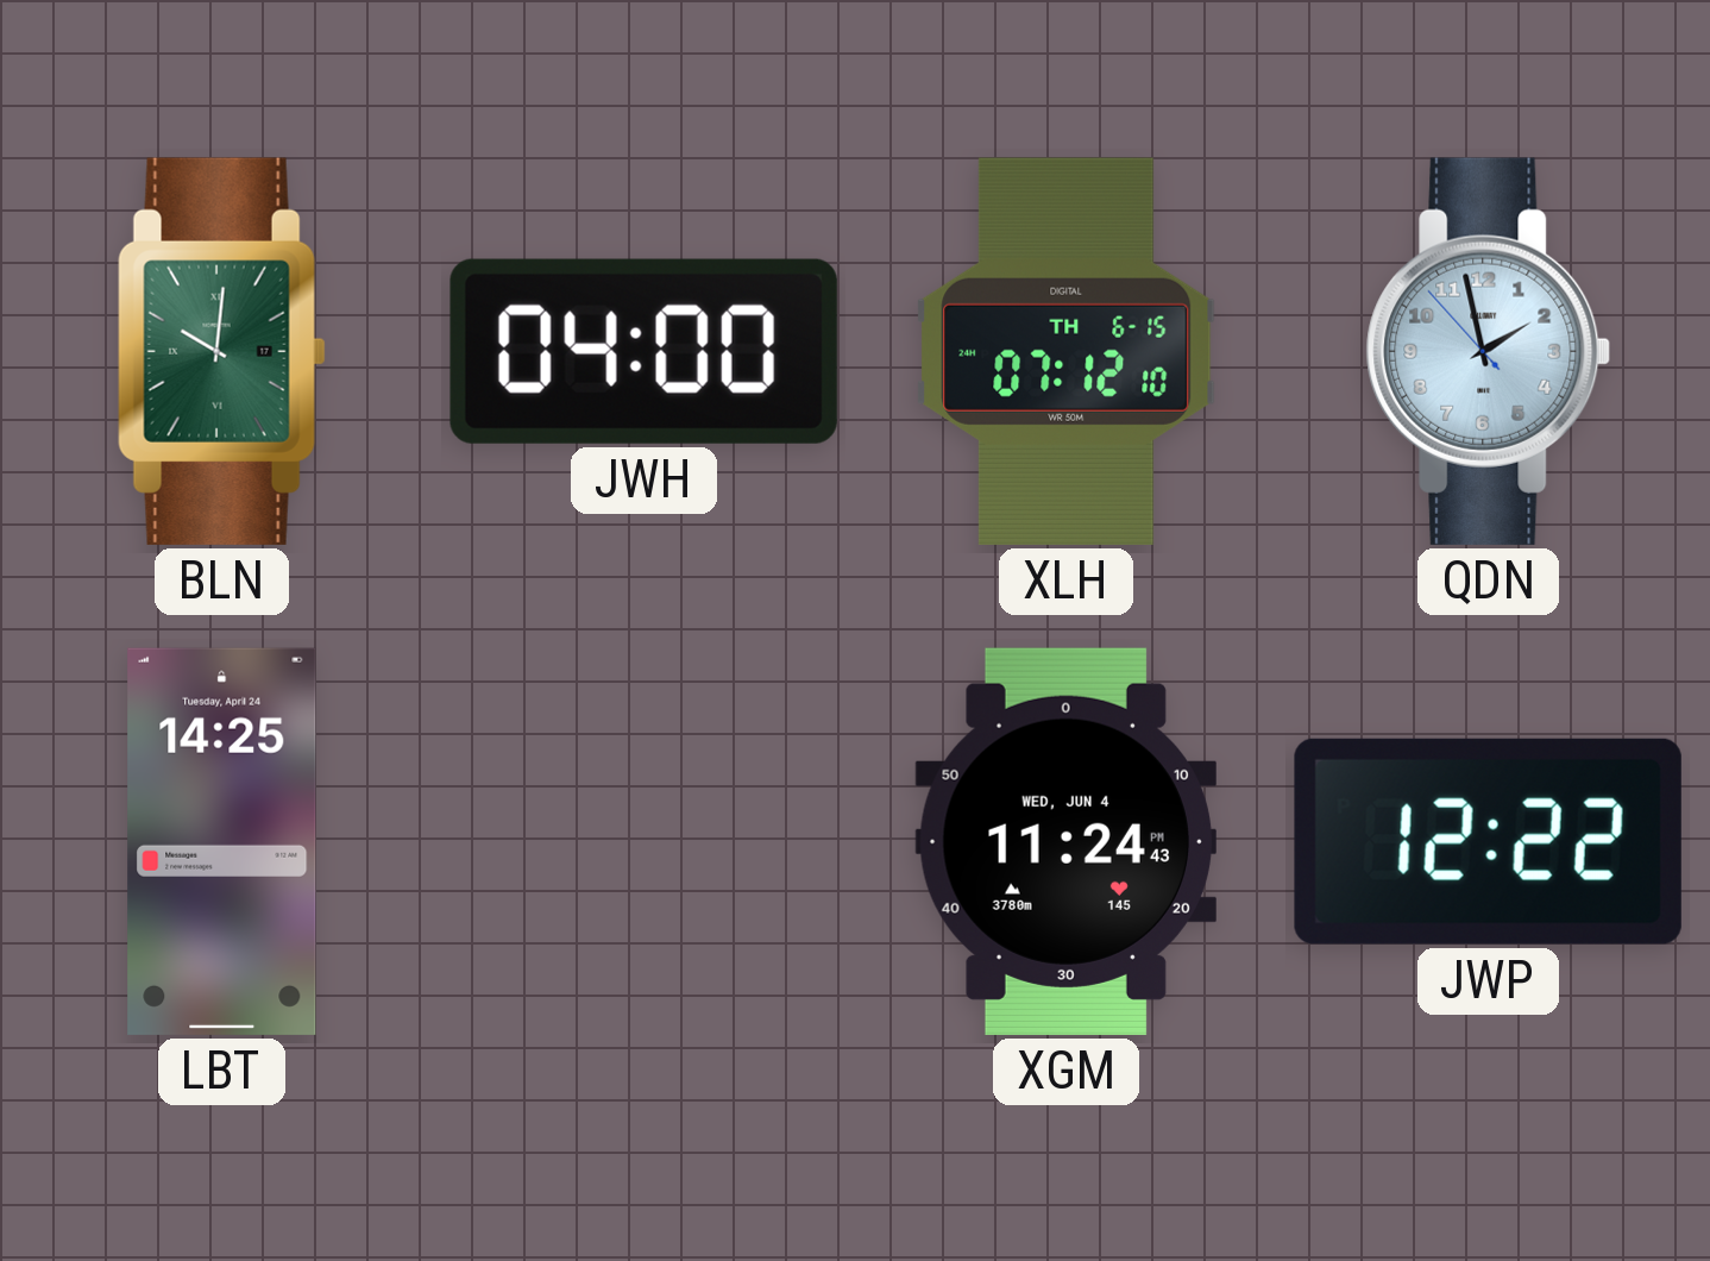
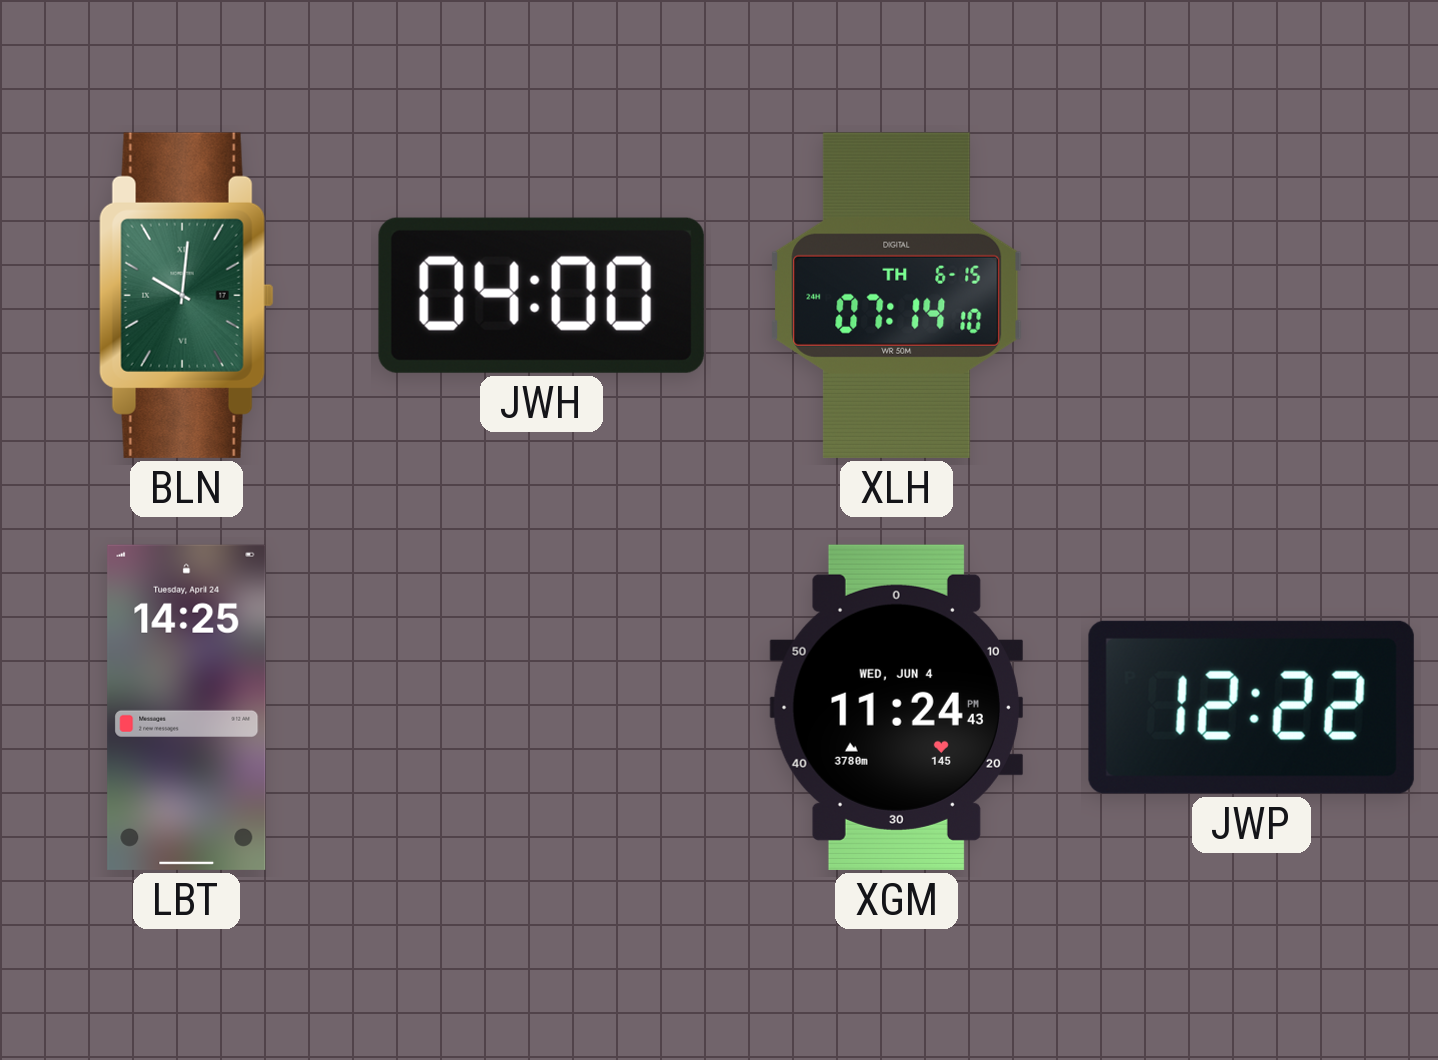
XLH: 07:12 -> 07:14
QDN: 1:57 -> none
